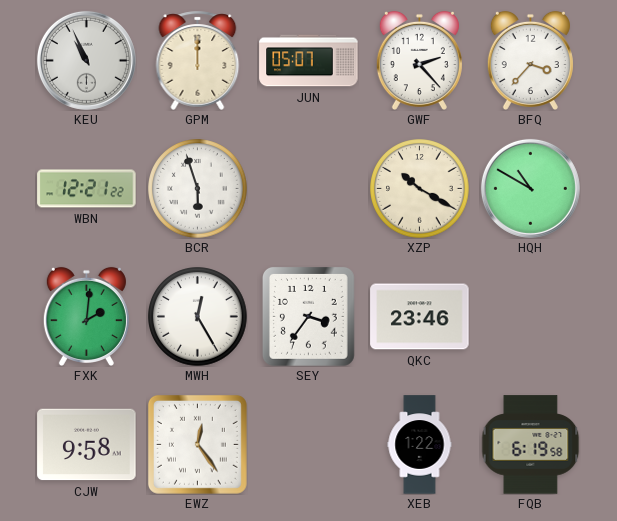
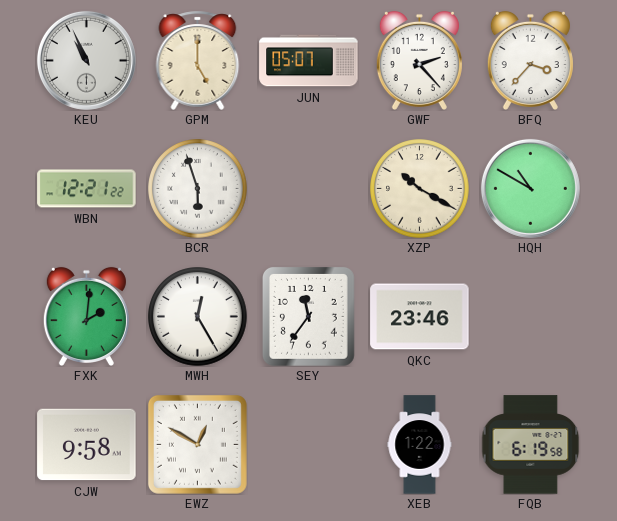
GPM: 12:00 -> 5:00
SEY: 3:36 -> 11:36
EWZ: 12:24 -> 12:50
